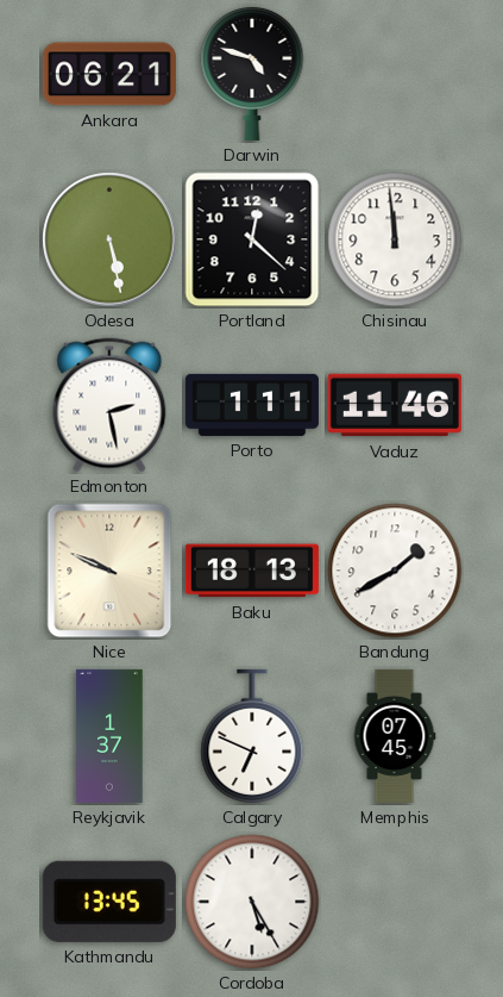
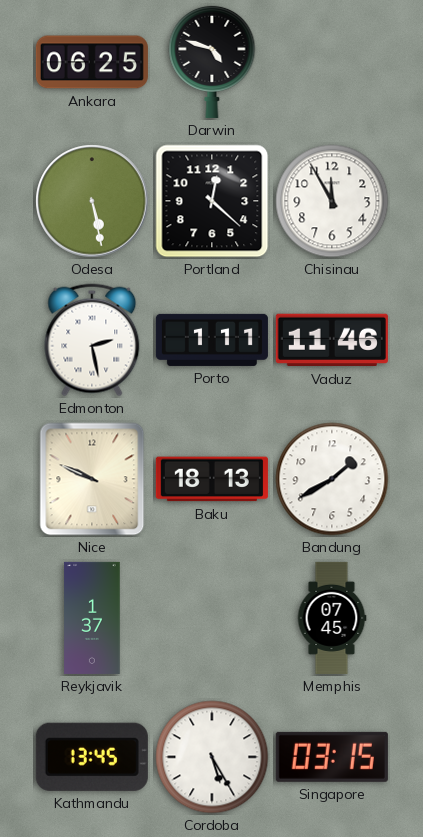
Ankara: 06:21 -> 06:25
Chisinau: 11:59 -> 11:55
Calgary: 6:49 -> none
Singapore: none -> 03:15
